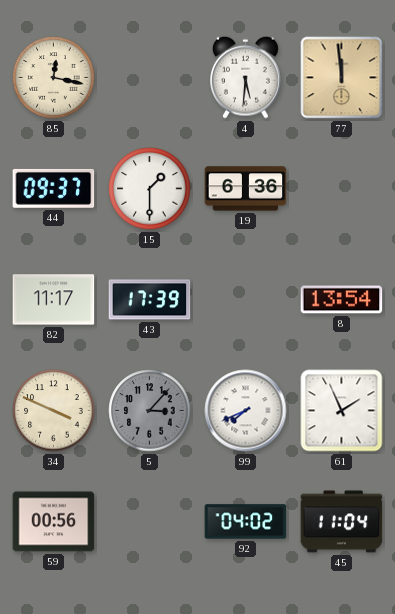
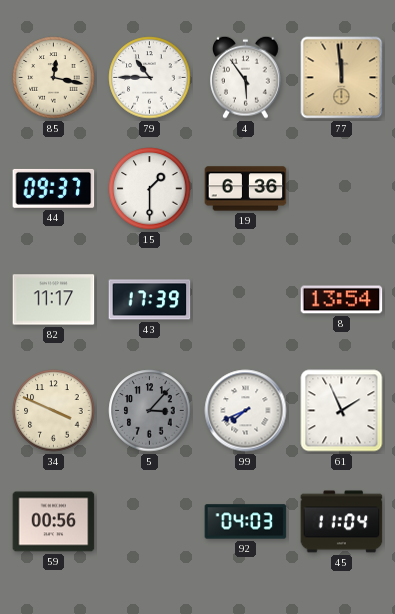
79: none -> 10:45
4: 5:31 -> 5:54
92: 04:02 -> 04:03
